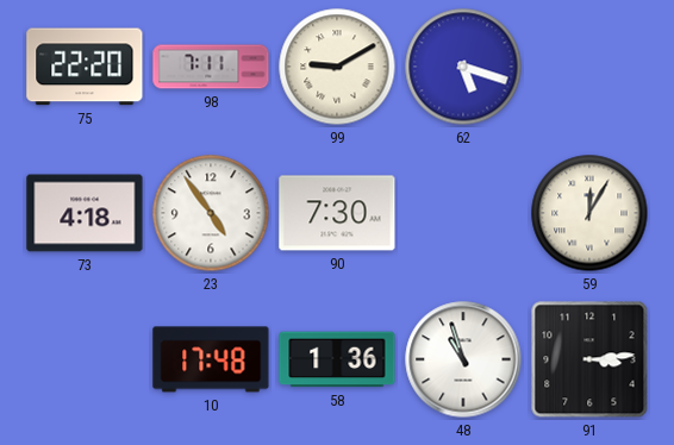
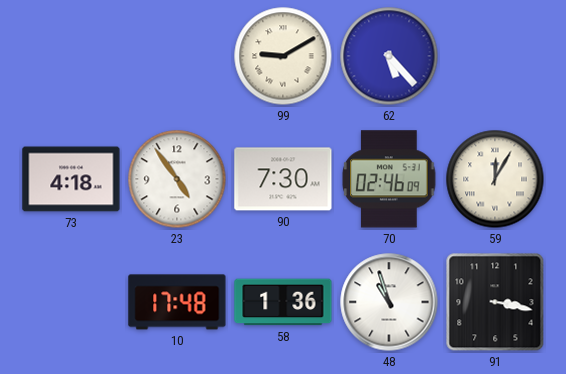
75: 22:20 -> none
98: 7:11 -> none
62: 5:18 -> 5:23
70: none -> 02:46
91: 3:14 -> 3:17
